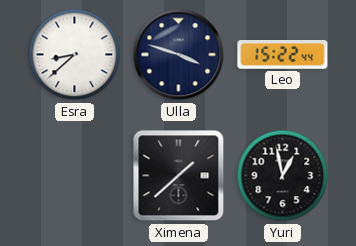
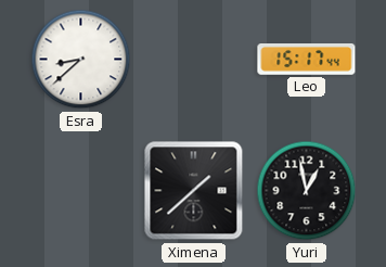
Ulla: 3:48 -> none
Leo: 15:22 -> 15:17
